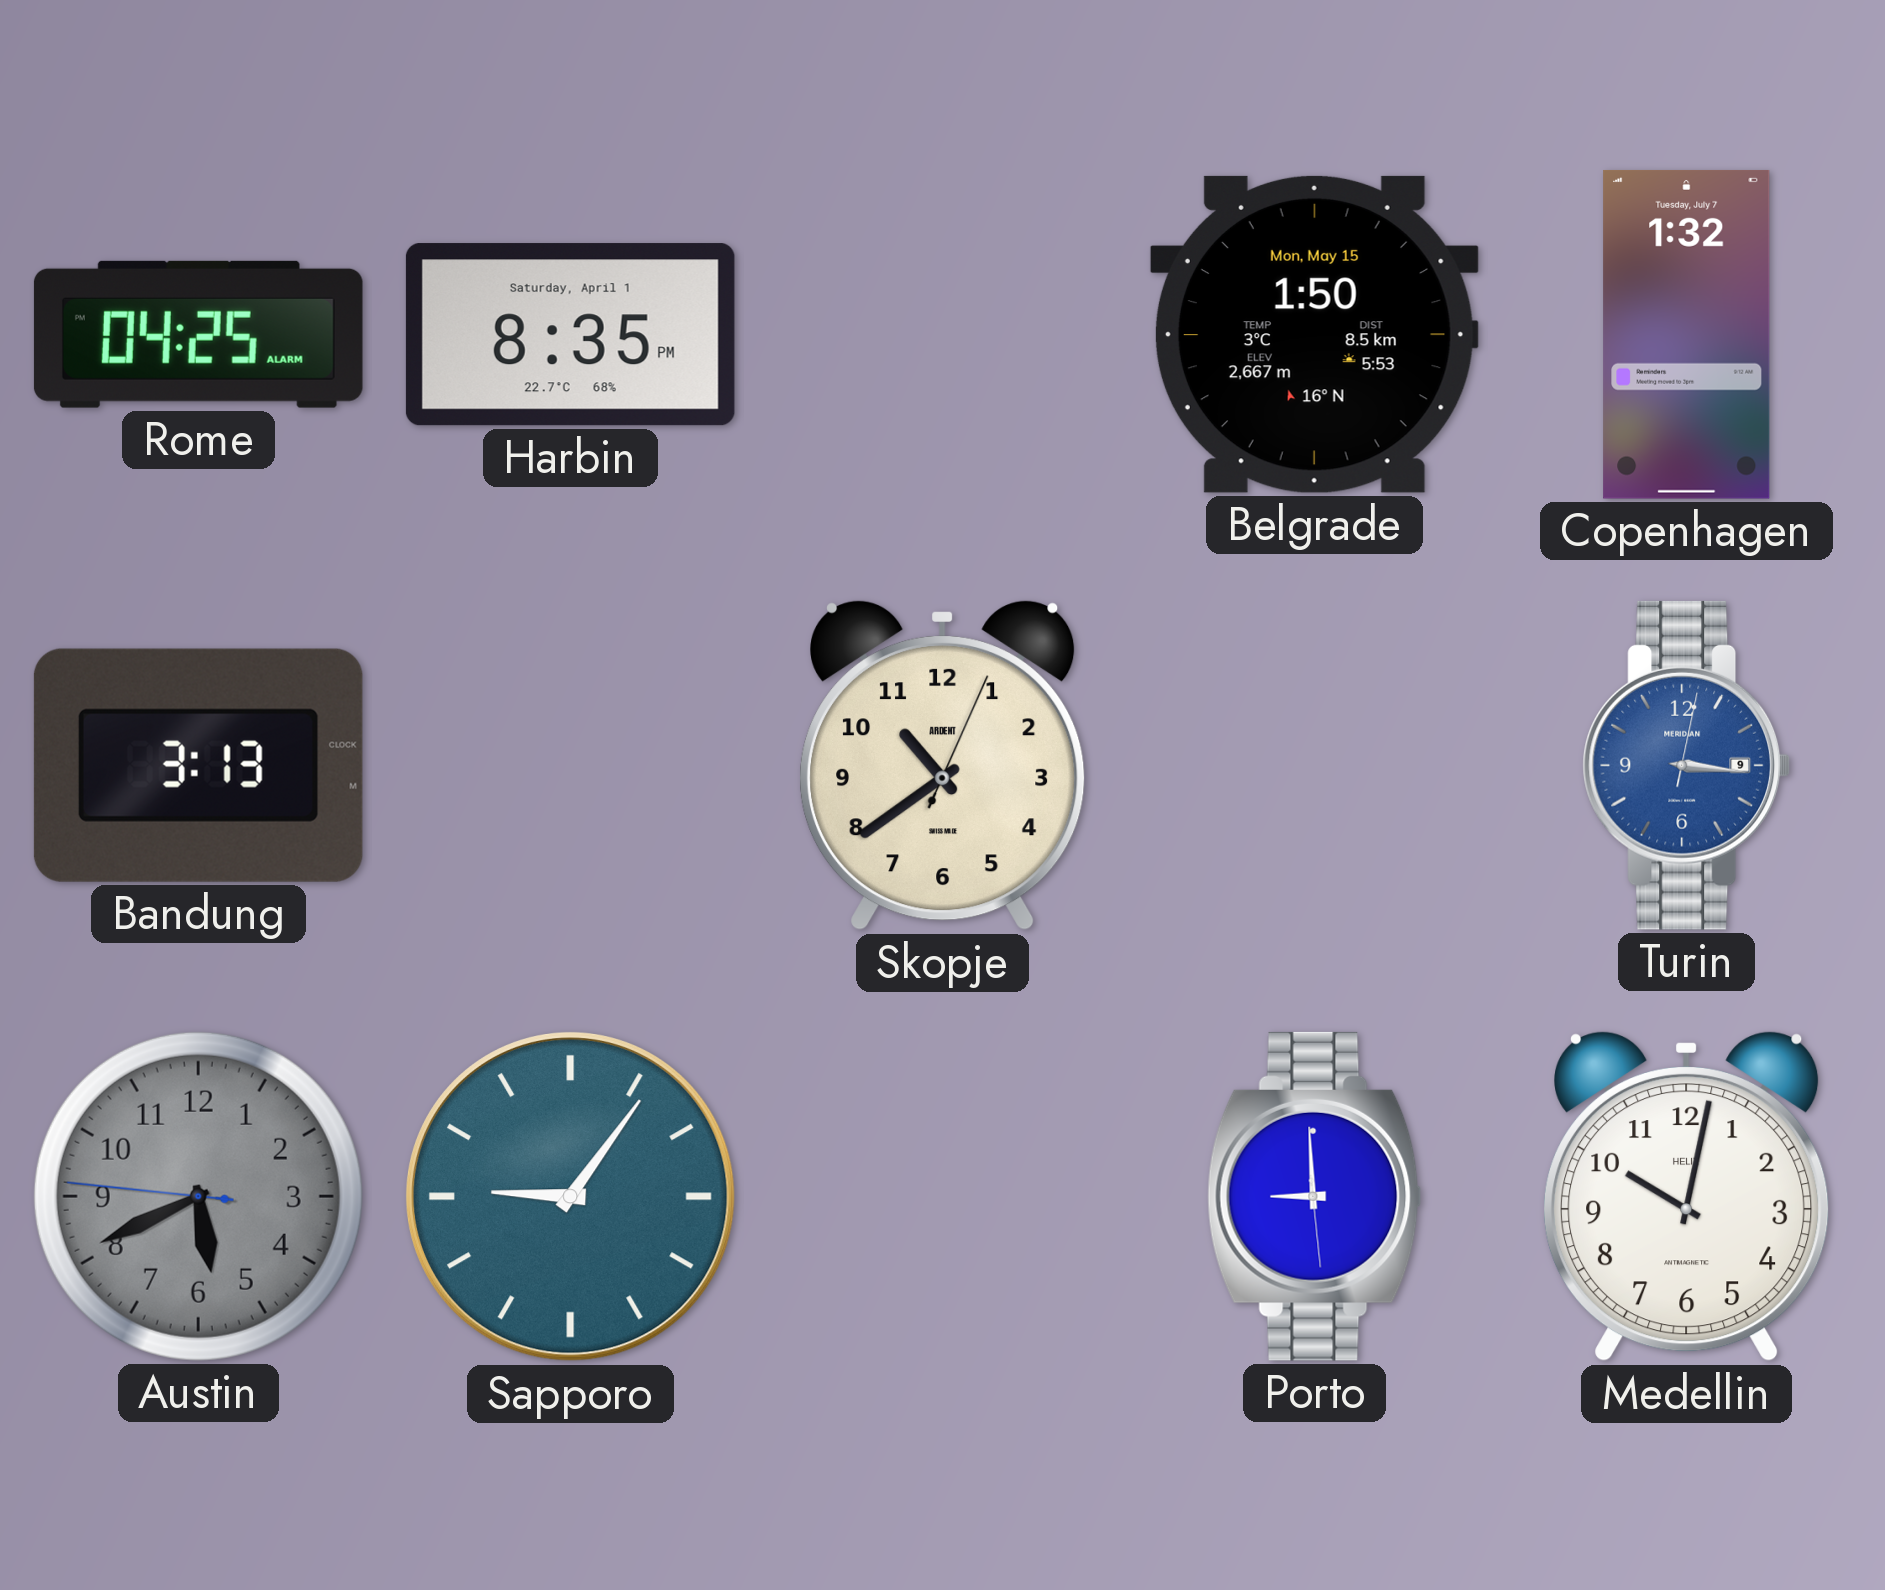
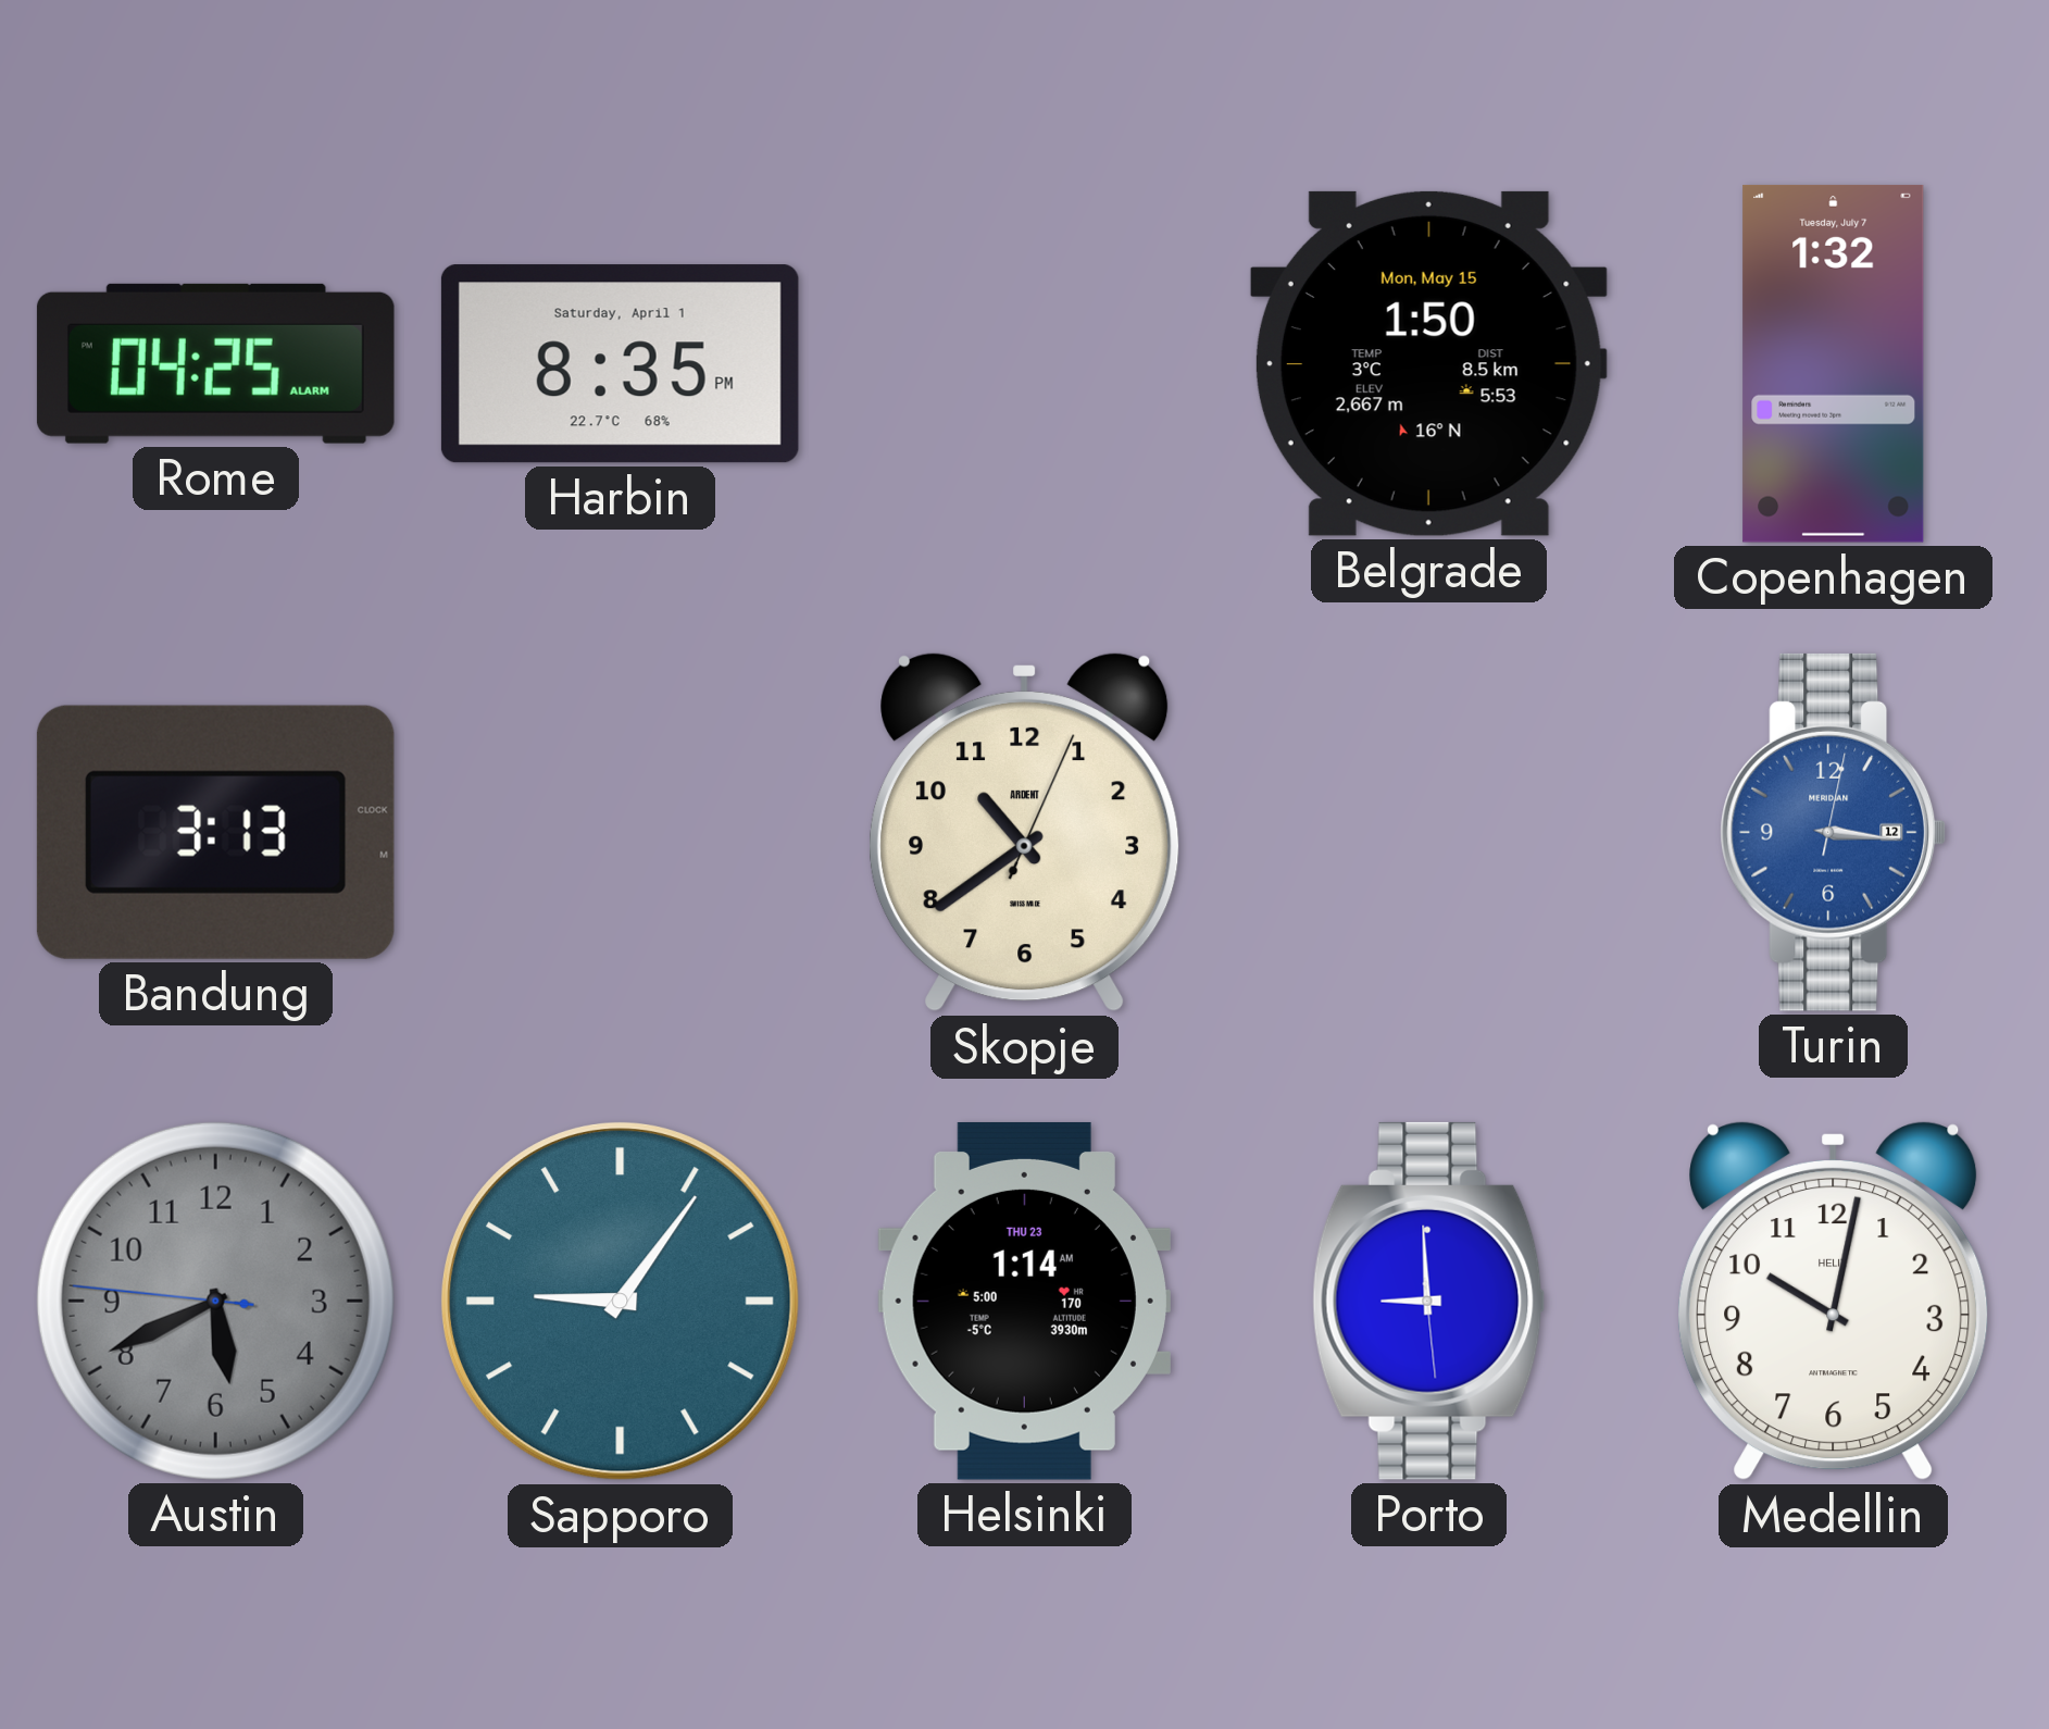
Turin date: 9 -> 12
Helsinki: none -> 1:14
